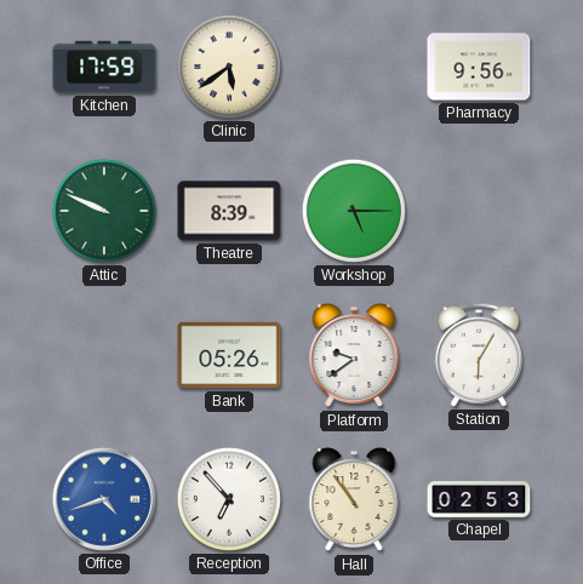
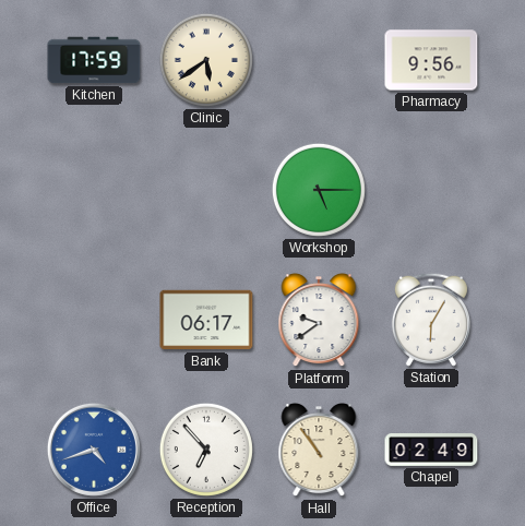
Attic: 9:49 -> none
Theatre: 8:39 -> none
Bank: 05:26 -> 06:17
Chapel: 02:53 -> 02:49
